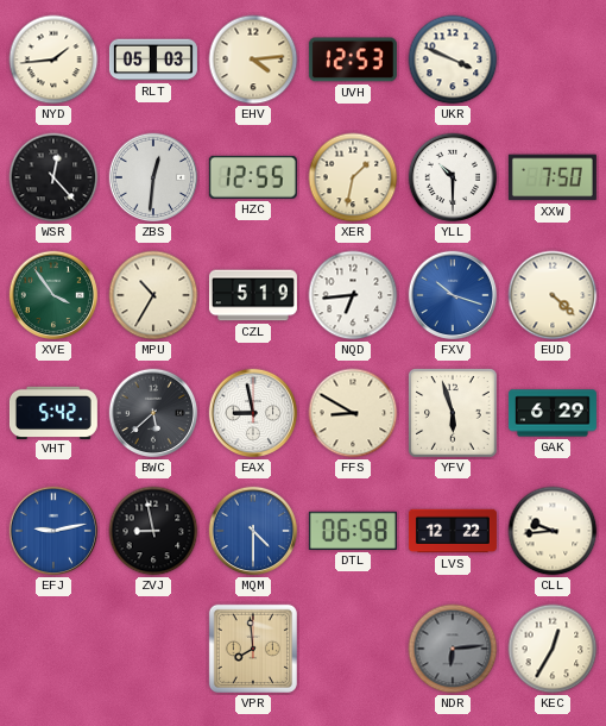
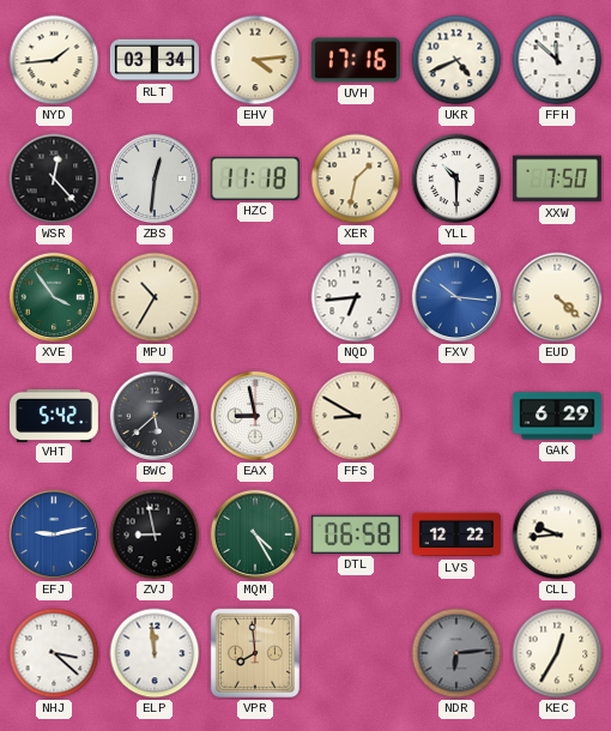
RLT: 05:03 -> 03:34
UVH: 12:53 -> 17:16
UKR: 3:49 -> 4:41
FFH: none -> 11:52
HZC: 12:55 -> 11:18
CZL: 5:19 -> none
FXV: 10:18 -> 10:16
YFV: 5:57 -> none
MQM: 4:30 -> 4:25
MQM dial: blue -> green
NHJ: none -> 3:22
ELP: none -> 11:59
